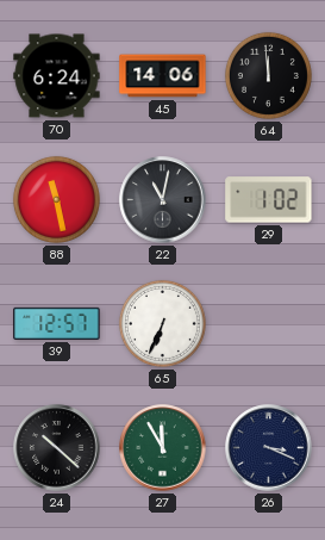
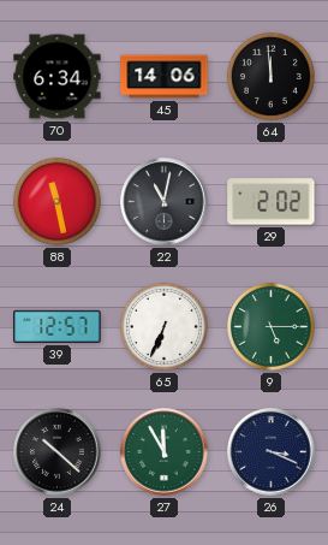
70: 6:24 -> 6:34
29: 1:02 -> 2:02
9: none -> 5:15
